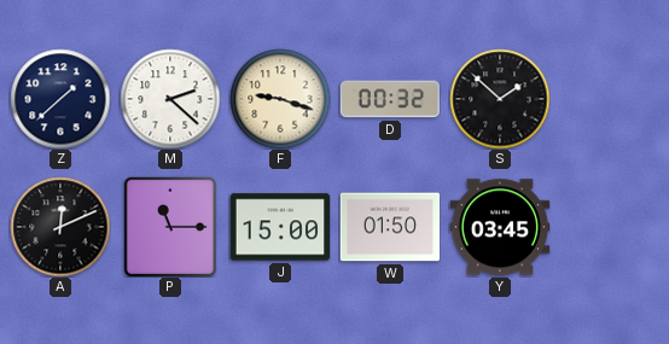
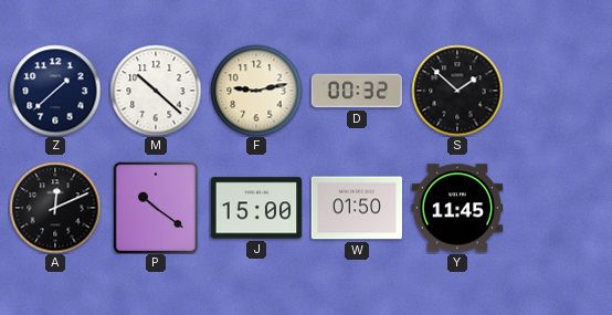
M: 2:22 -> 10:22
F: 9:18 -> 9:13
P: 11:15 -> 10:21
Y: 03:45 -> 11:45
